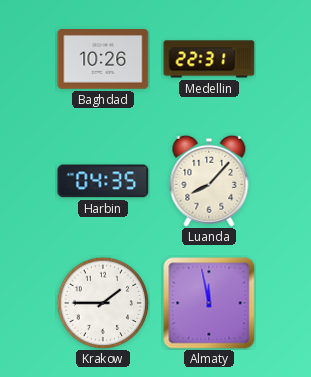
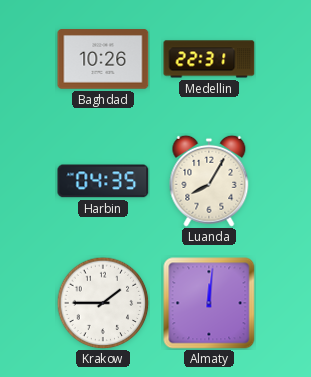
Luanda: 8:07 -> 8:05
Almaty: 11:58 -> 12:01
